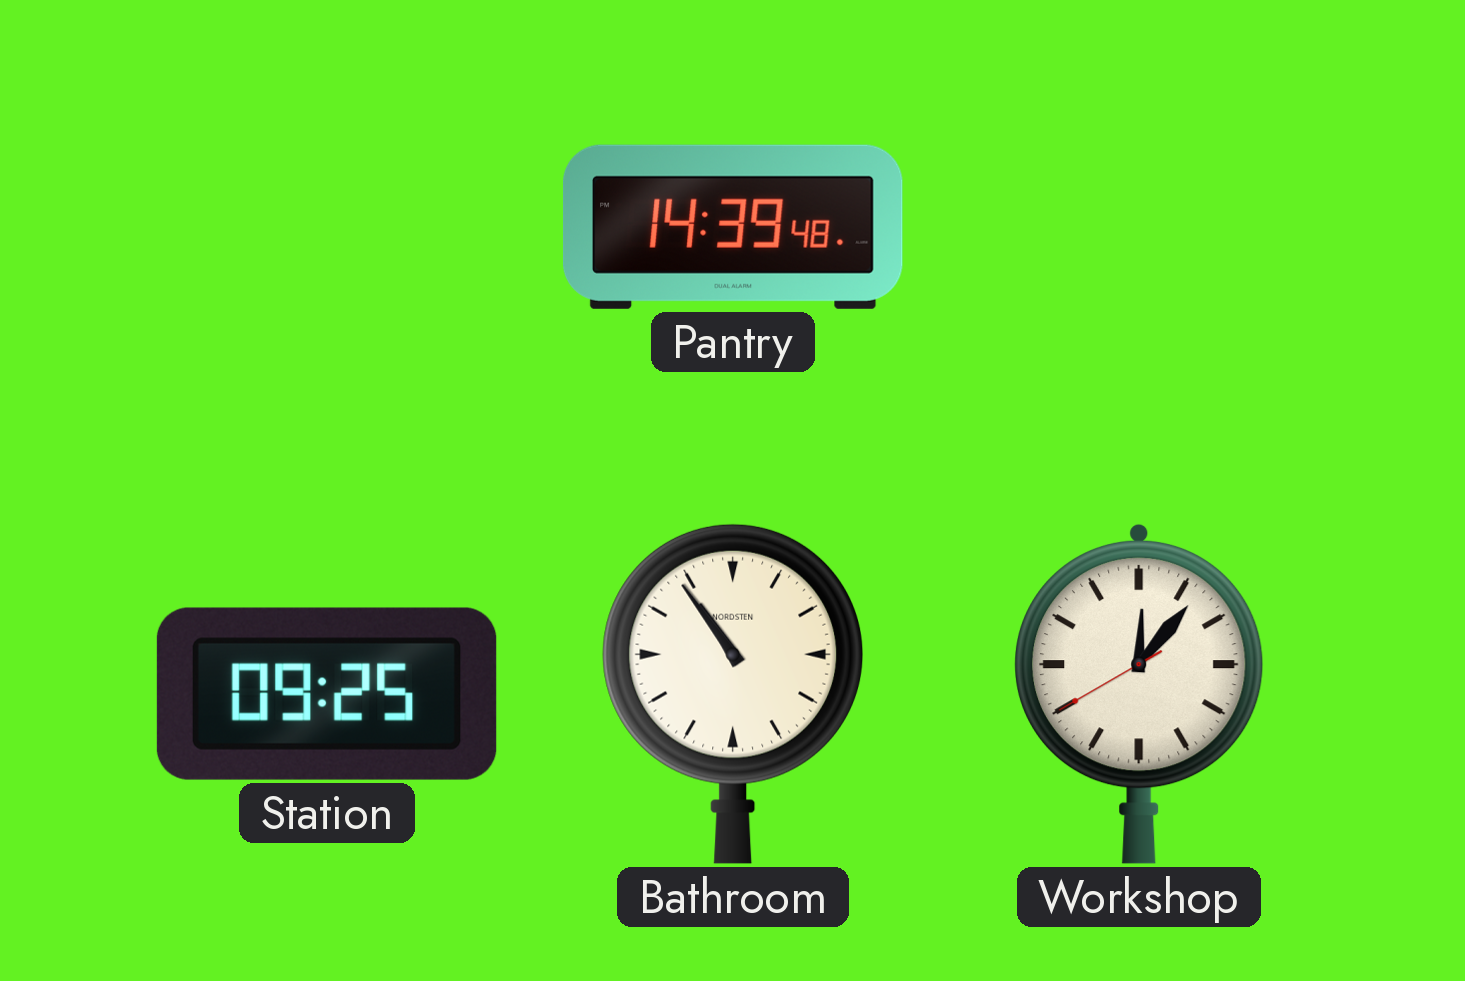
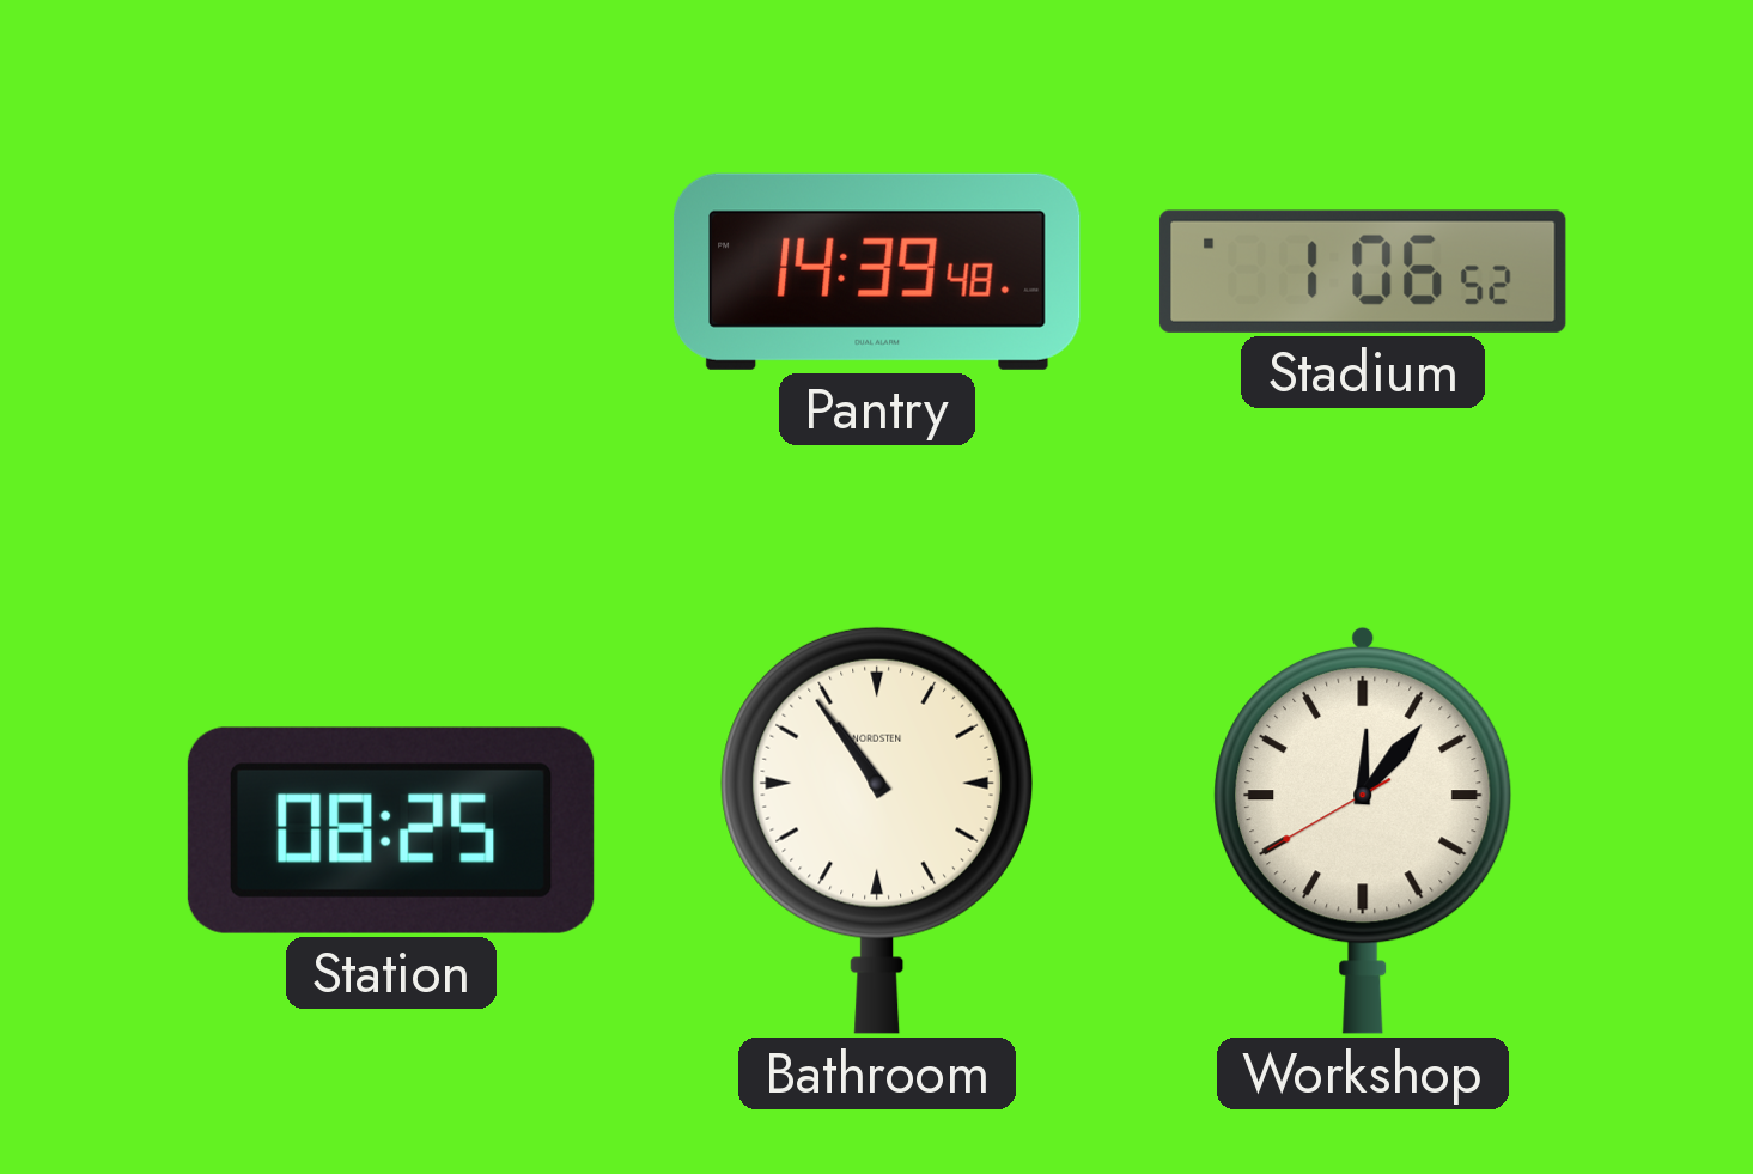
Stadium: none -> 1:06
Station: 09:25 -> 08:25
